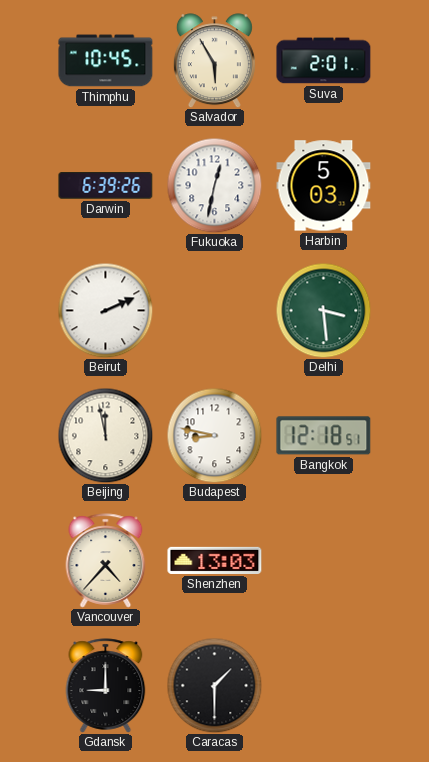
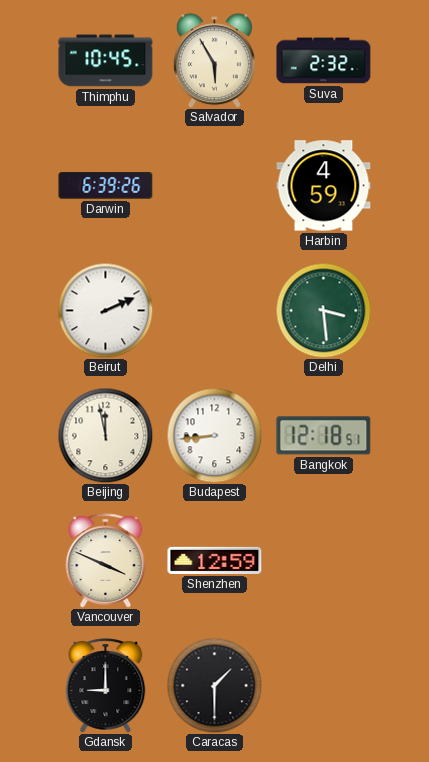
Suva: 2:01 -> 2:32
Fukuoka: 12:32 -> none
Harbin: 5:03 -> 4:59
Budapest: 8:47 -> 8:44
Vancouver: 4:37 -> 3:49
Shenzhen: 13:03 -> 12:59
